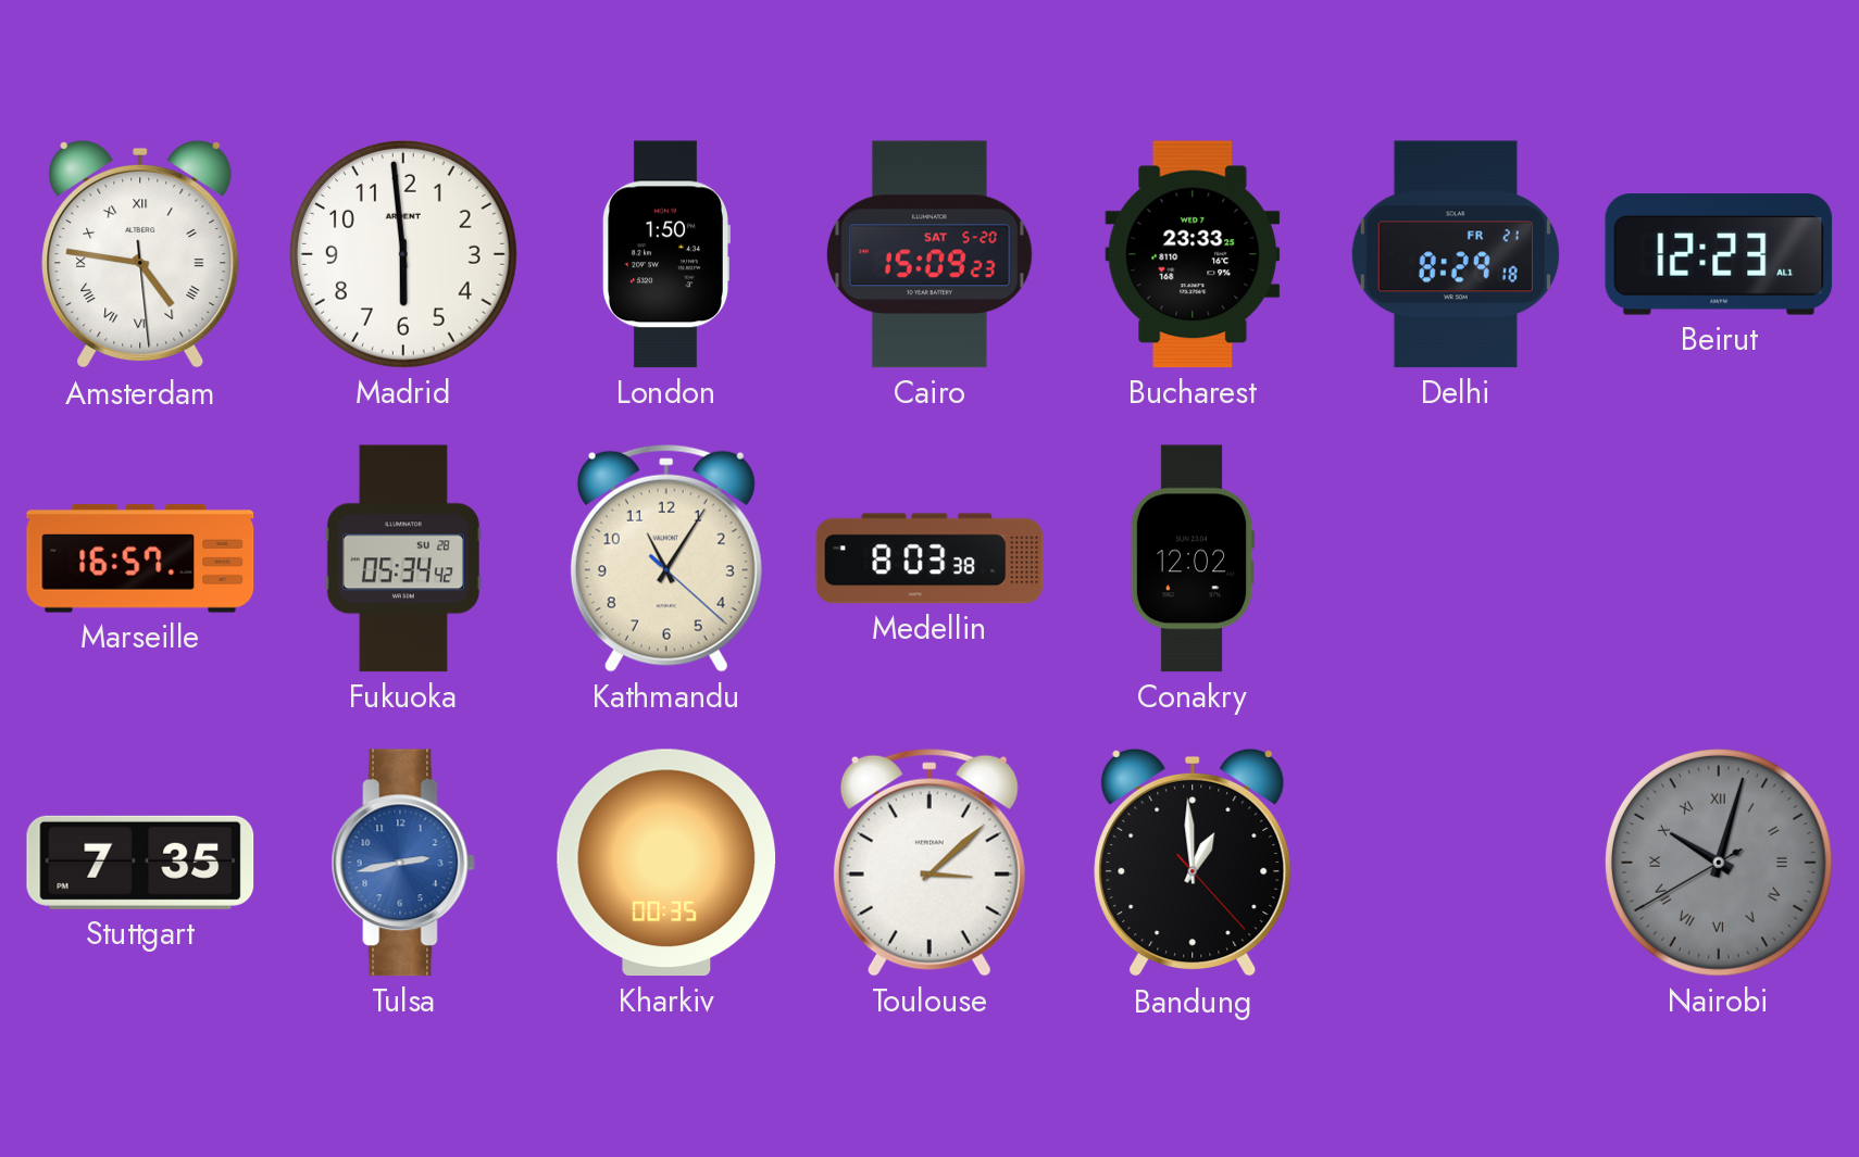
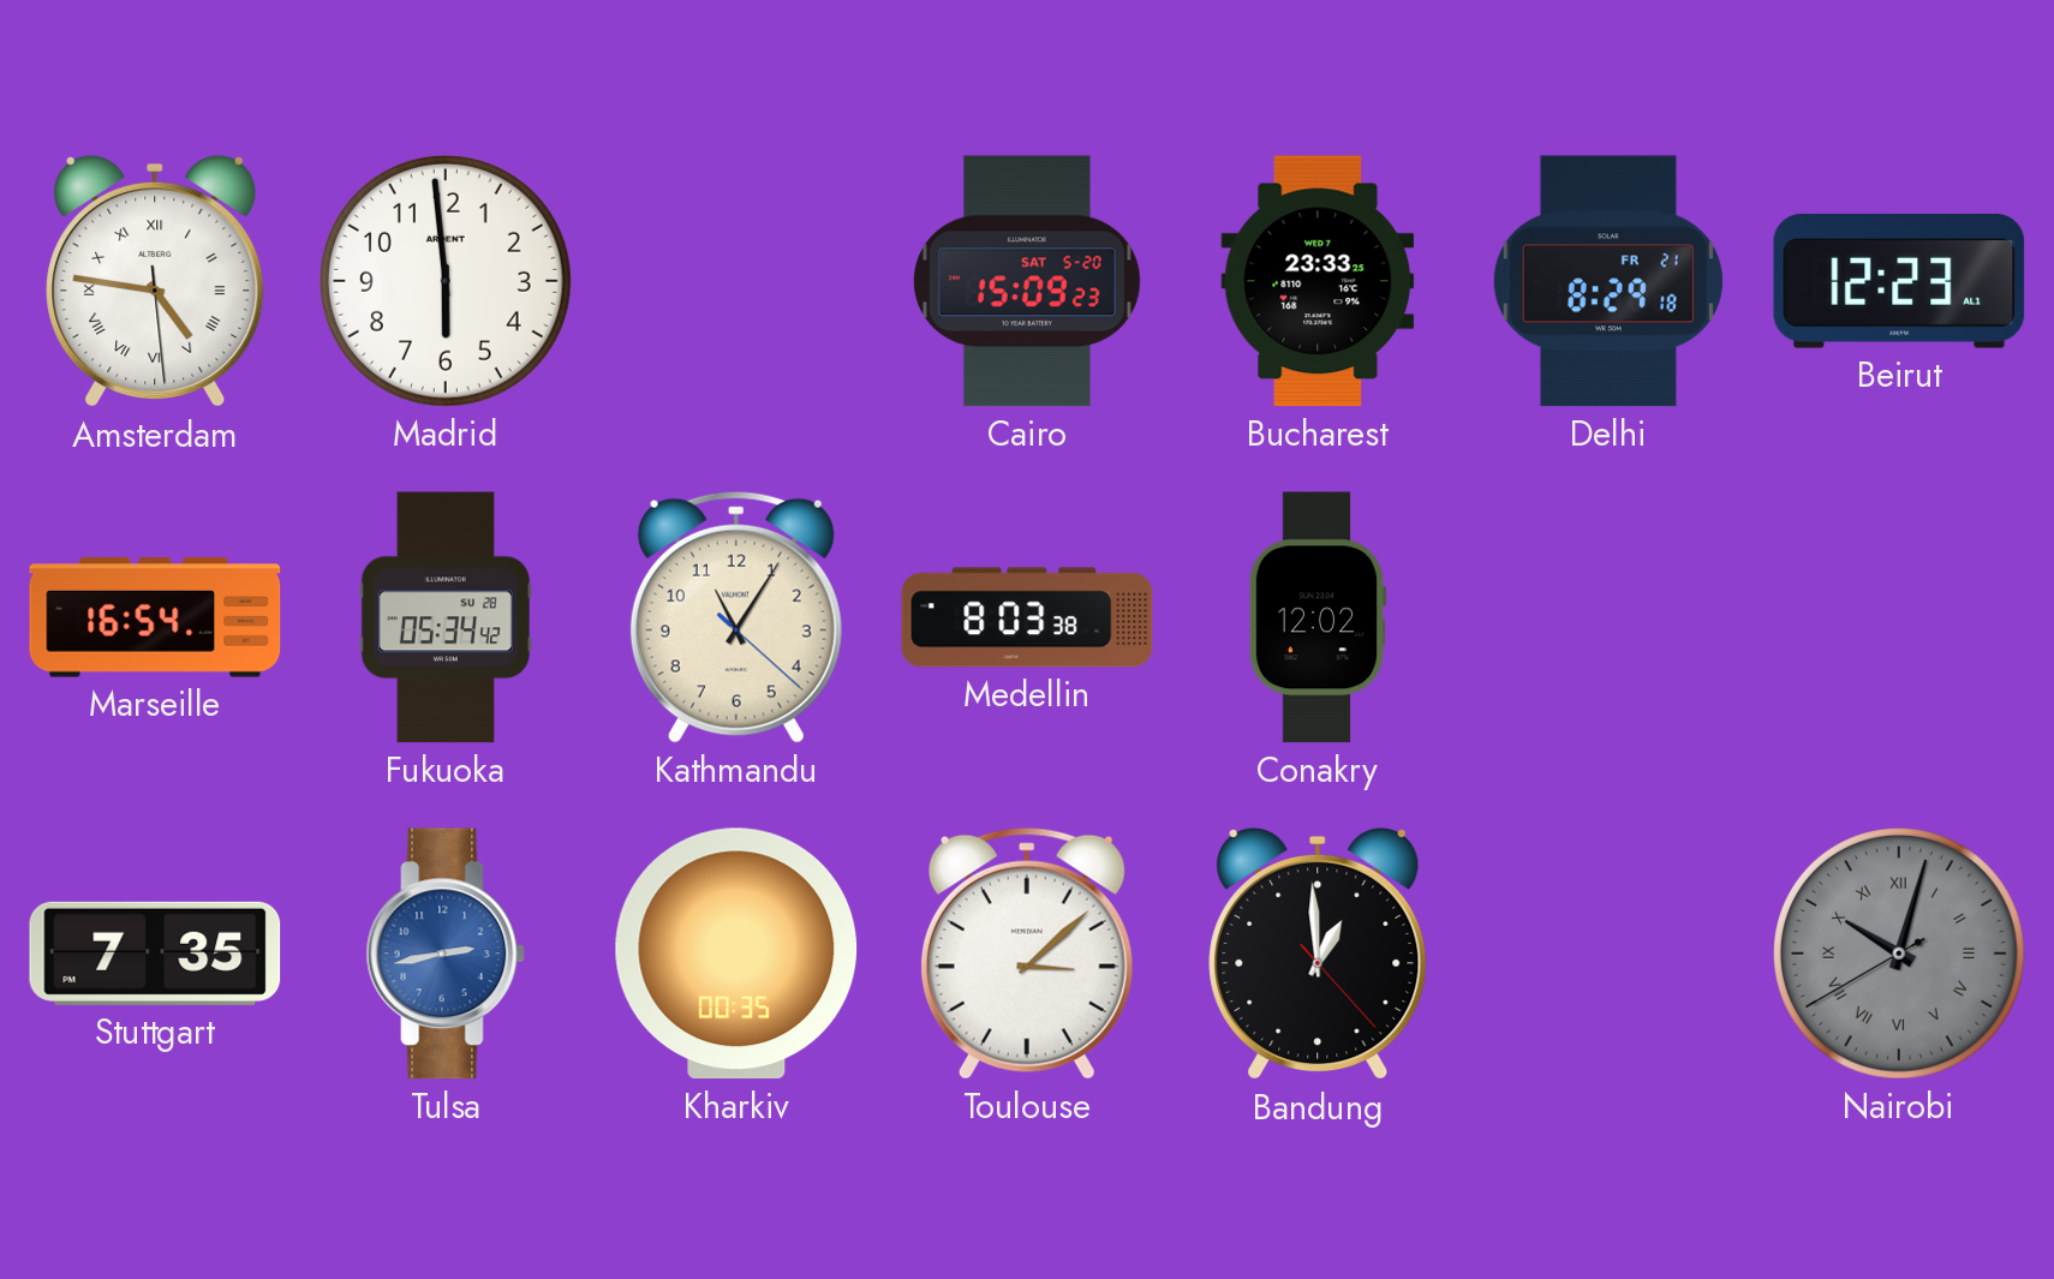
London: 1:50 -> none
Marseille: 16:57 -> 16:54
